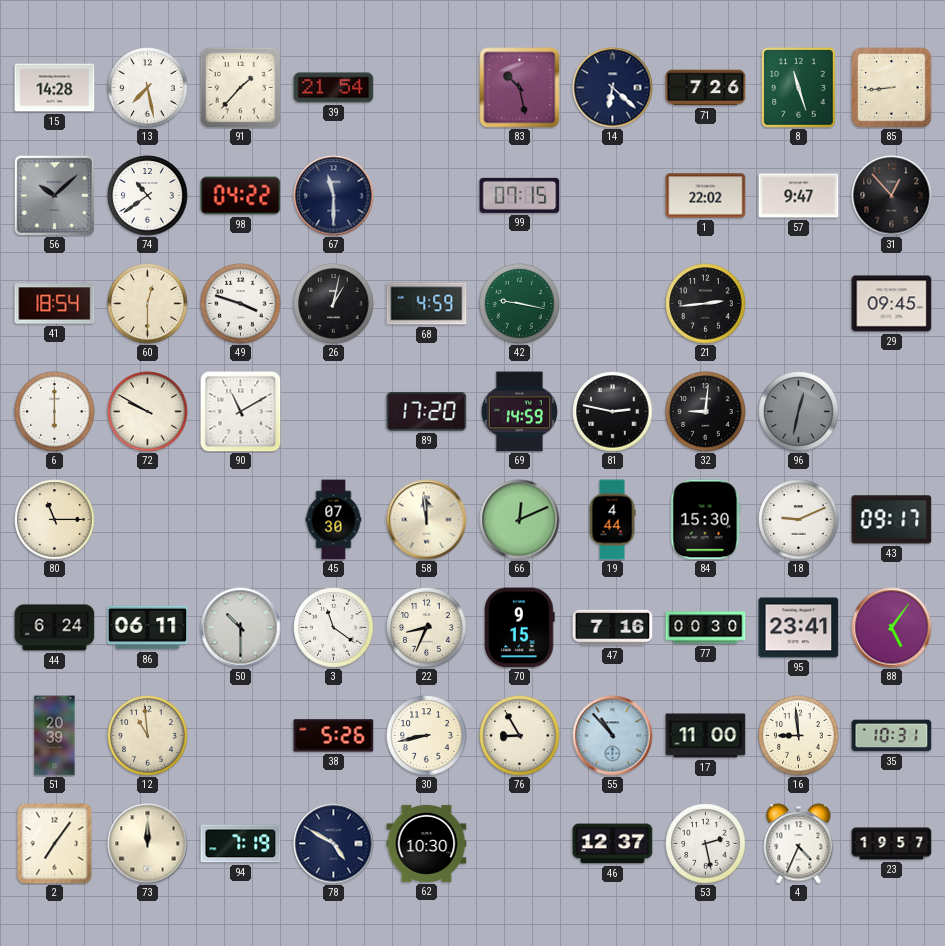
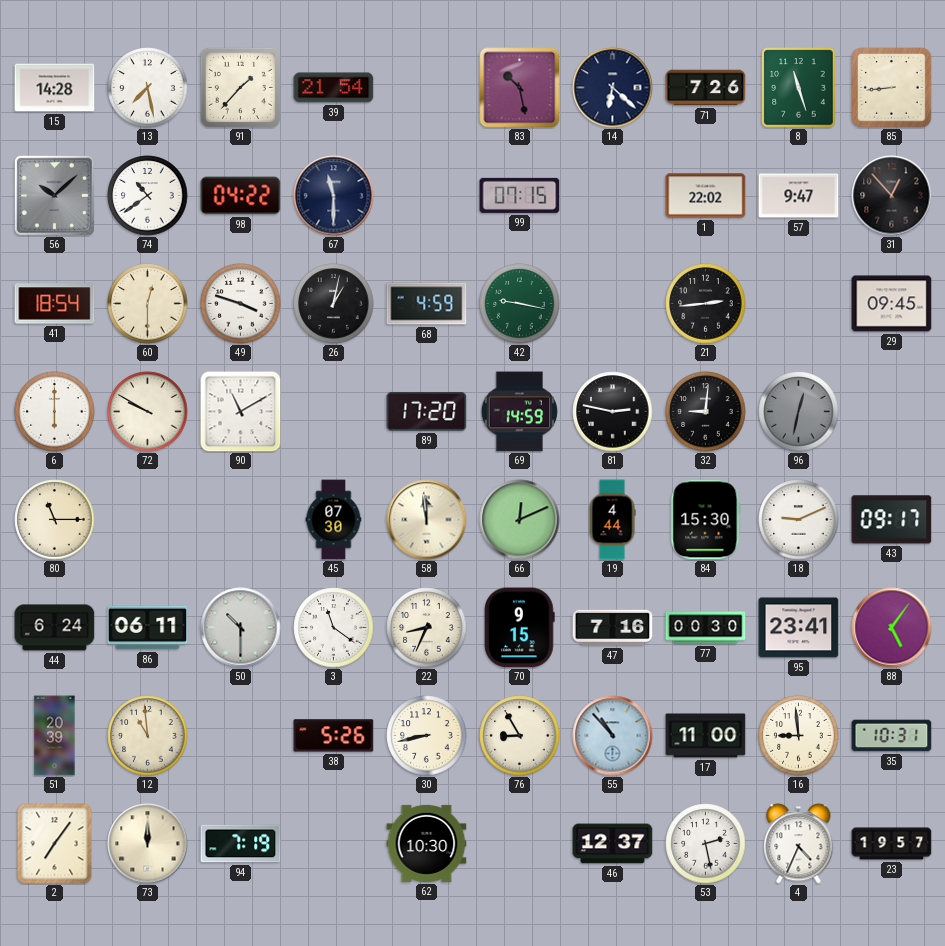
78: 4:50 -> none
